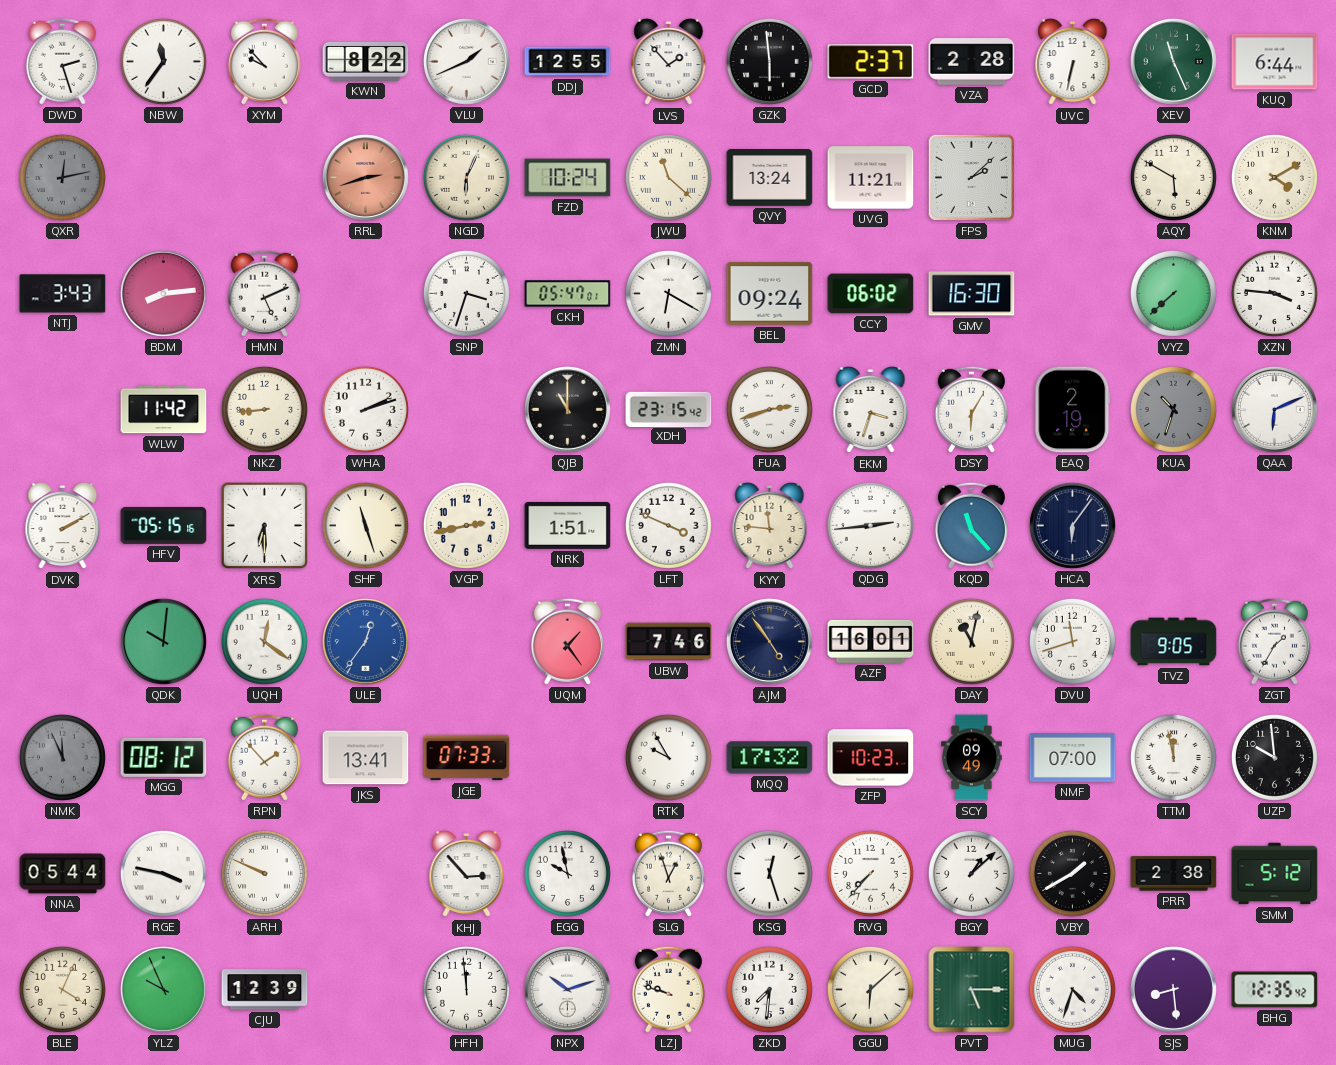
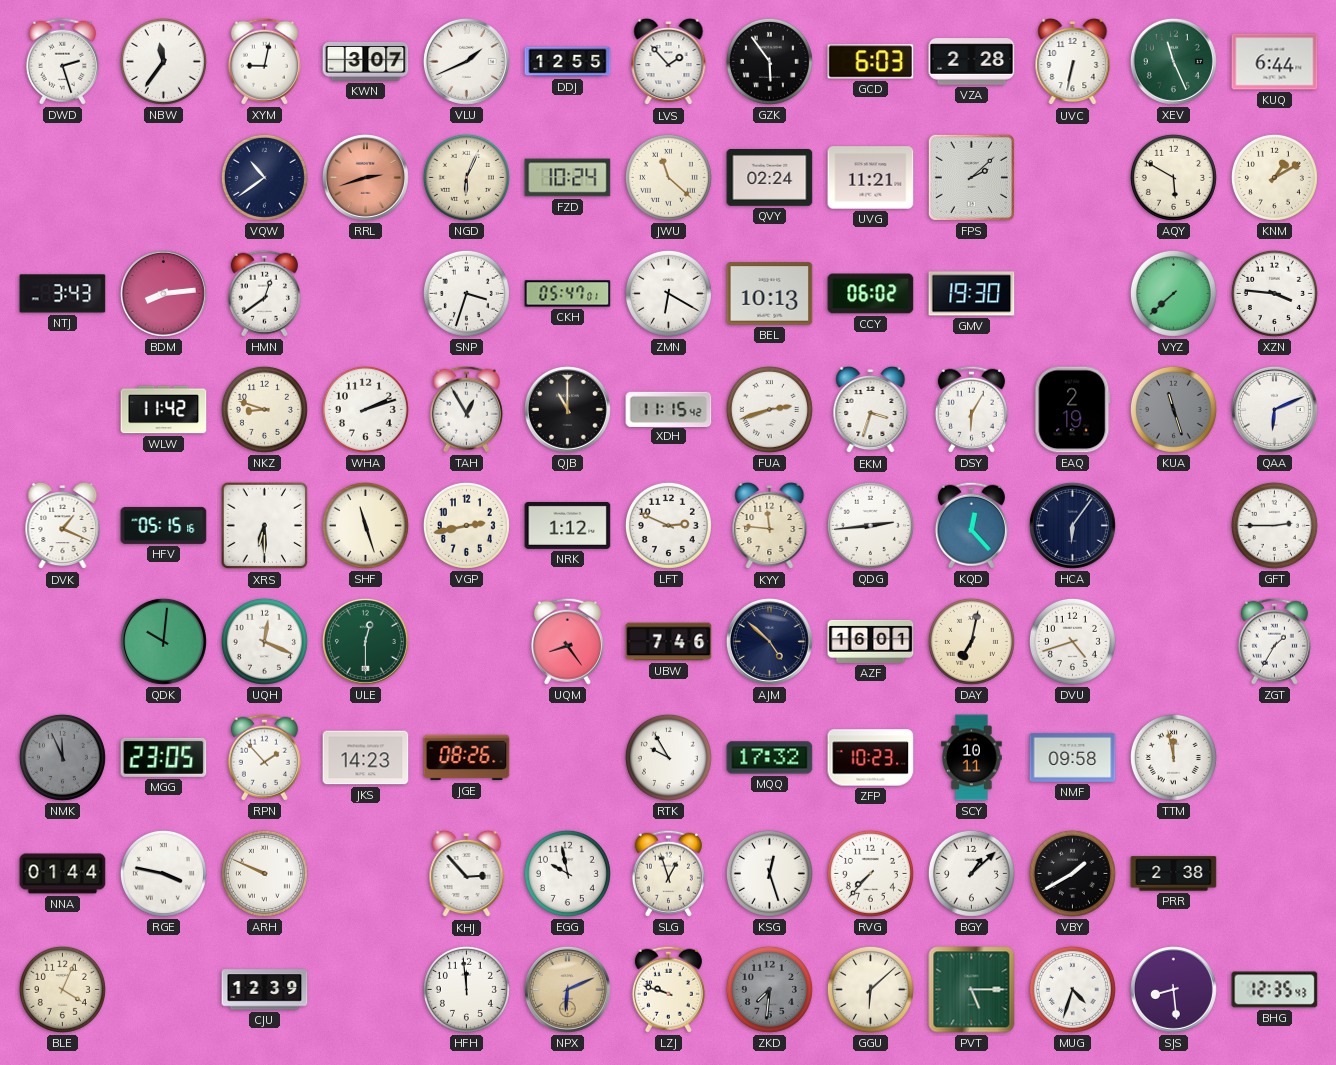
XYM: 9:53 -> 9:02
KWN: 8:22 -> 3:07
GZK: 5:59 -> 5:54
GCD: 2:37 -> 6:03
QXR: 12:13 -> none
VQW: none -> 10:39
QVY: 13:24 -> 02:24
KNM: 4:10 -> 1:10
HMN: 5:11 -> 12:39
BEL: 09:24 -> 10:13
GMV: 16:30 -> 19:30
NKZ: 8:44 -> 8:48
TAH: none -> 12:55
XDH: 23:15 -> 11:15
KUA: 10:33 -> 11:27
DVK: 2:10 -> 1:19
NRK: 1:51 -> 1:12
LFT: 3:49 -> 2:49
KQD: 11:23 -> 12:23
GFT: none -> 2:45
UQH: 12:21 -> 12:19
ULE: 12:36 -> 12:30
ULE dial: blue -> green
UQM: 1:24 -> 8:24
AJM: 4:54 -> 4:52
DAY: 11:02 -> 7:02
DVU: 11:42 -> 4:42
TVZ: 9:05 -> none
MGG: 08:12 -> 23:05
JKS: 13:41 -> 14:23
JGE: 07:33 -> 08:26
SCY: 09:49 -> 10:11
NMF: 07:00 -> 09:58
UZP: 9:59 -> none
NNA: 05:44 -> 01:44
SMM: 5:12 -> none
YLZ: 9:56 -> none
NPX: 10:12 -> 6:11
NPX dial: white -> champagne
ZKD dial: white -> grey
BHG: 12:35:42 -> 12:35:43
